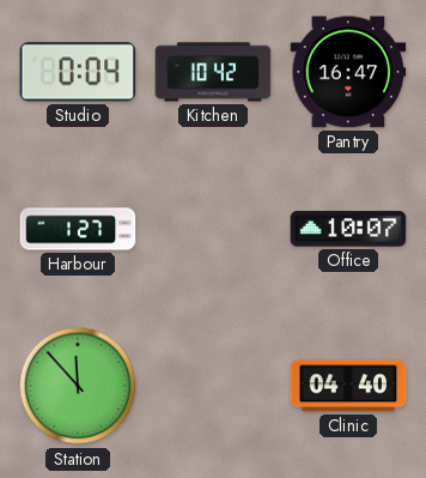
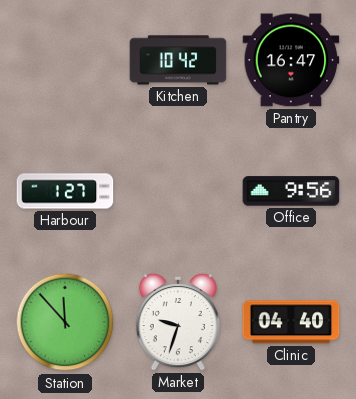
Studio: 0:04 -> none
Office: 10:07 -> 9:56
Market: none -> 9:33
